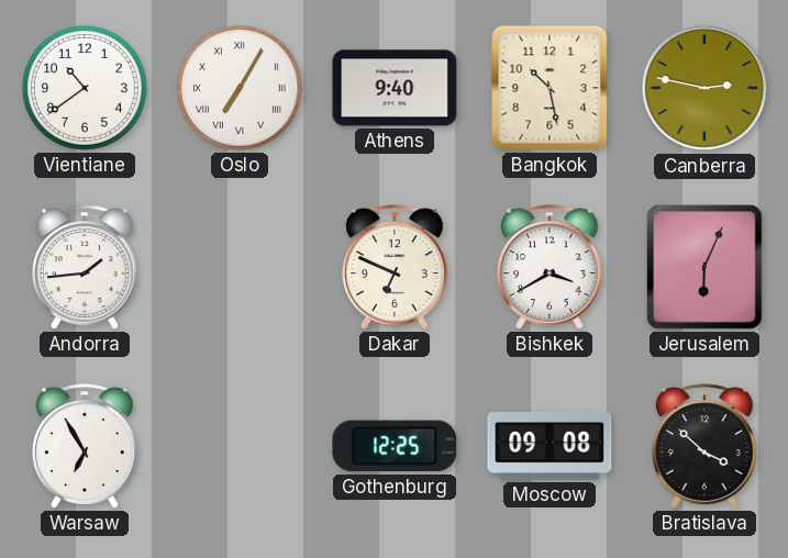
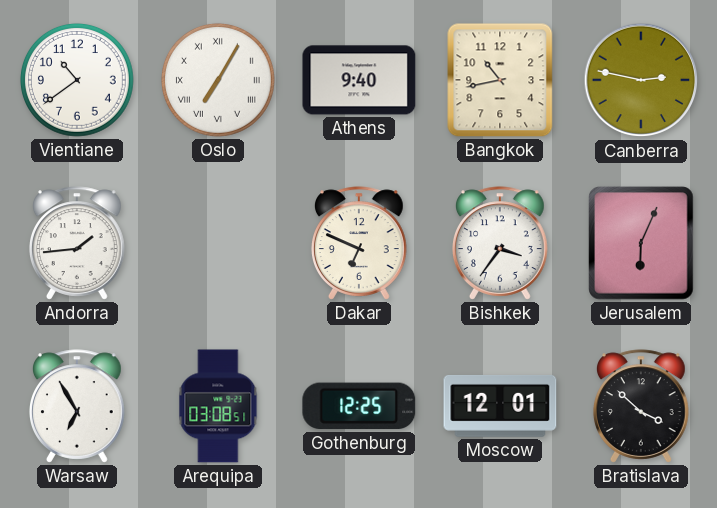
Bangkok: 10:28 -> 10:43
Bishkek: 3:40 -> 3:36
Arequipa: none -> 03:08
Moscow: 09:08 -> 12:01
